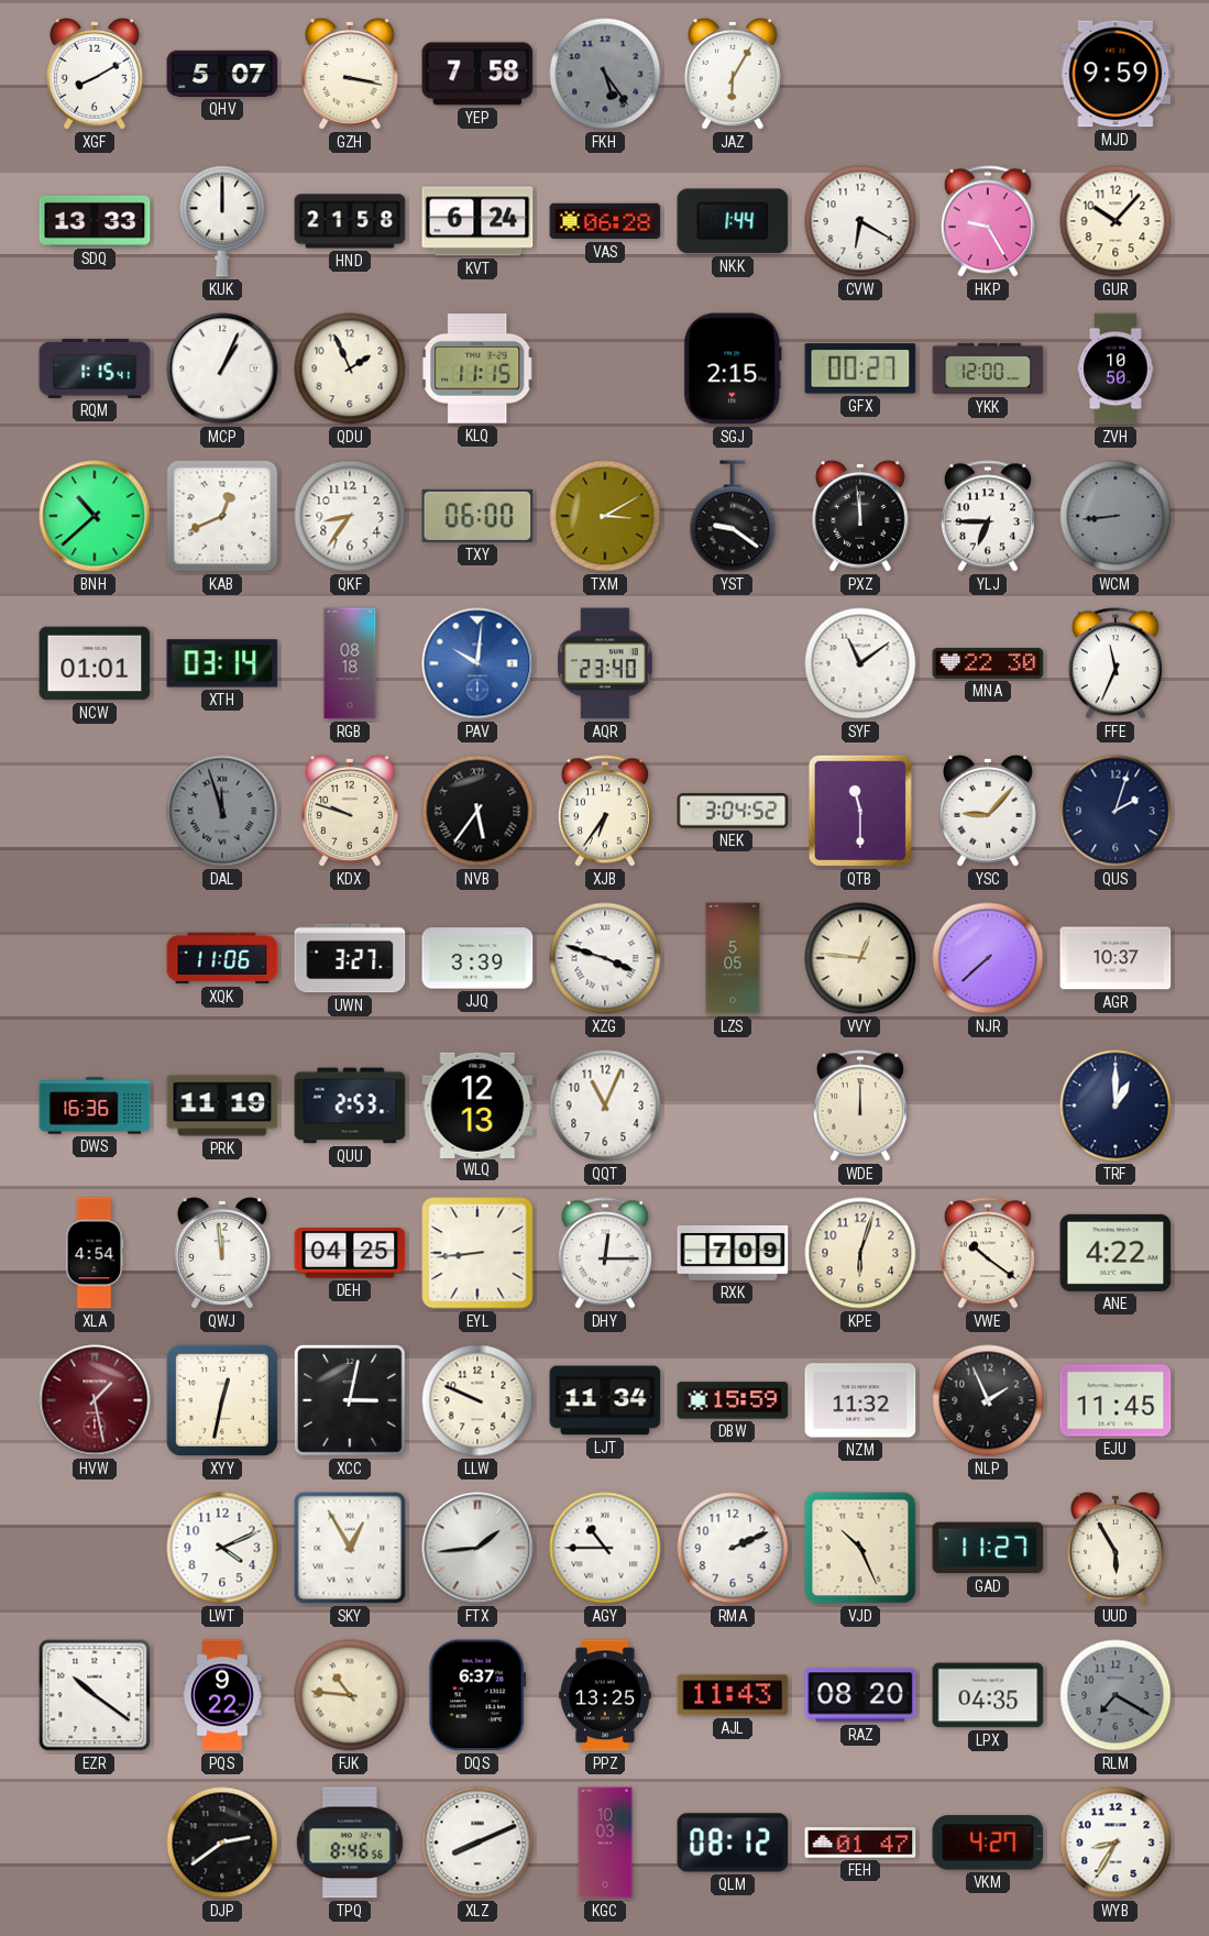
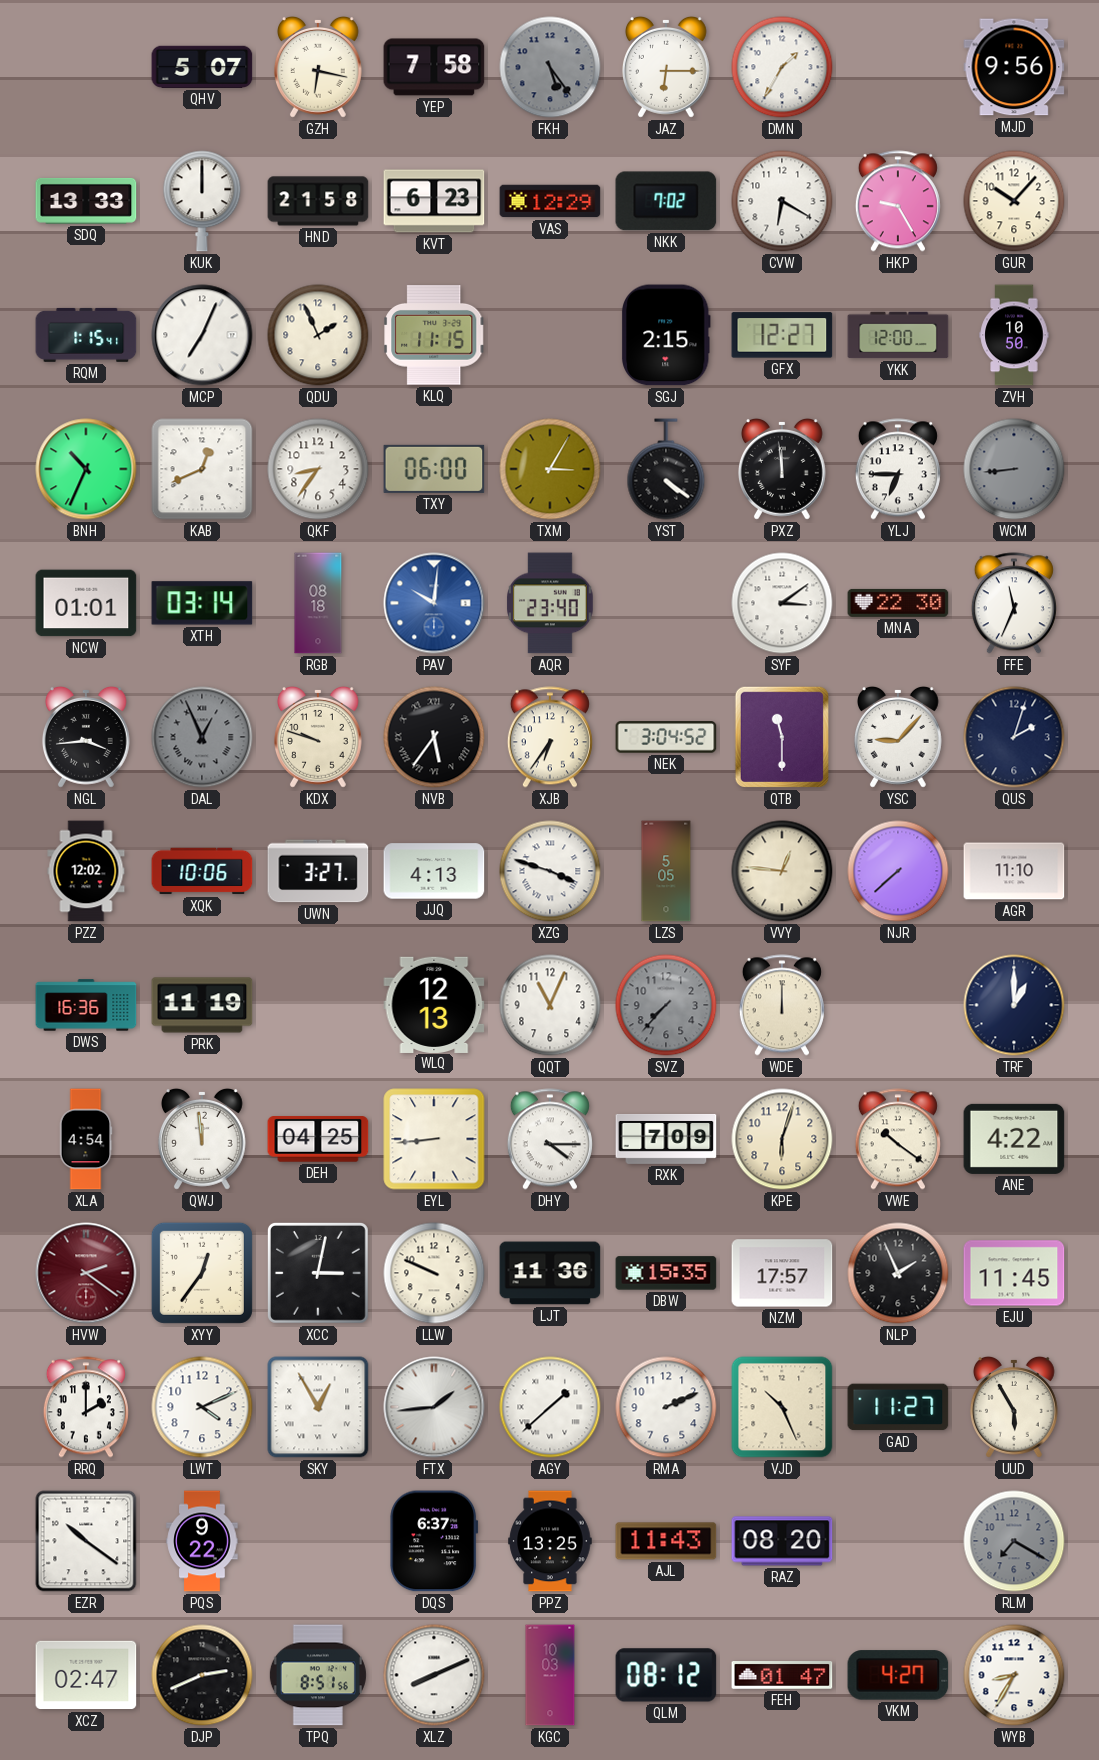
XGF: 8:10 -> none
GZH: 3:17 -> 6:17
JAZ: 6:05 -> 6:15
DMN: none -> 1:35
MJD: 9:59 -> 9:56
KVT: 6:24 -> 6:23
VAS: 06:28 -> 12:29
NKK: 1:44 -> 7:02
MCP: 1:04 -> 7:04
GFX: 00:27 -> 12:27
BNH: 10:38 -> 10:34
TXM: 3:10 -> 3:05
YST: 9:21 -> 4:21
SYF: 11:09 -> 3:09
NGL: none -> 3:44
DAL: 11:57 -> 12:56
PZZ: none -> 12:02
XQK: 11:06 -> 10:06
JJQ: 3:39 -> 4:13
AGR: 10:37 -> 11:10
QUU: 2:53 -> none
SVZ: none -> 7:37
DHY: 12:15 -> 4:15
HVW: 1:28 -> 2:21
XYY: 12:32 -> 12:36
LJT: 11:34 -> 11:36
DBW: 15:59 -> 15:35
NZM: 11:32 -> 17:57
RRQ: none -> 2:00
AGY: 10:45 -> 1:38
FJK: 10:46 -> none
LPX: 04:35 -> none
XCZ: none -> 02:47
DJP: 2:39 -> 2:41
TPQ: 8:46 -> 8:51
